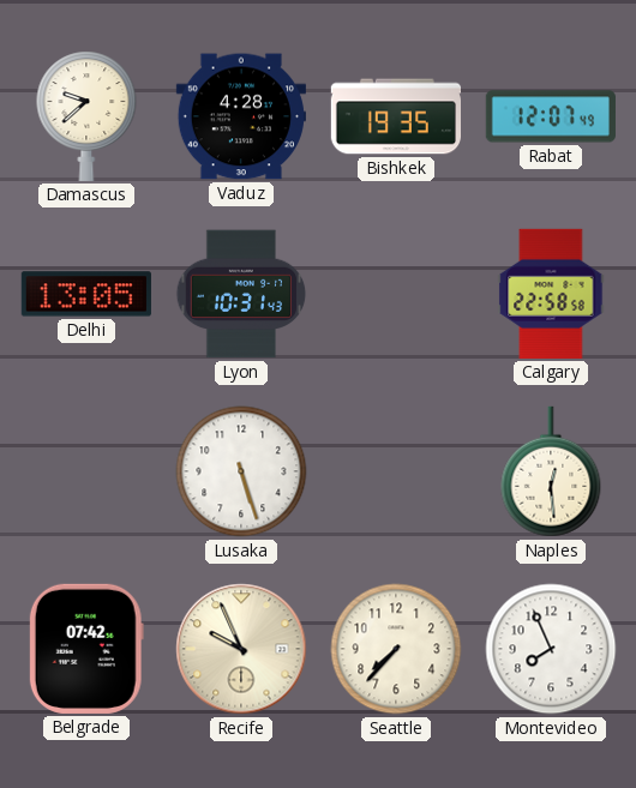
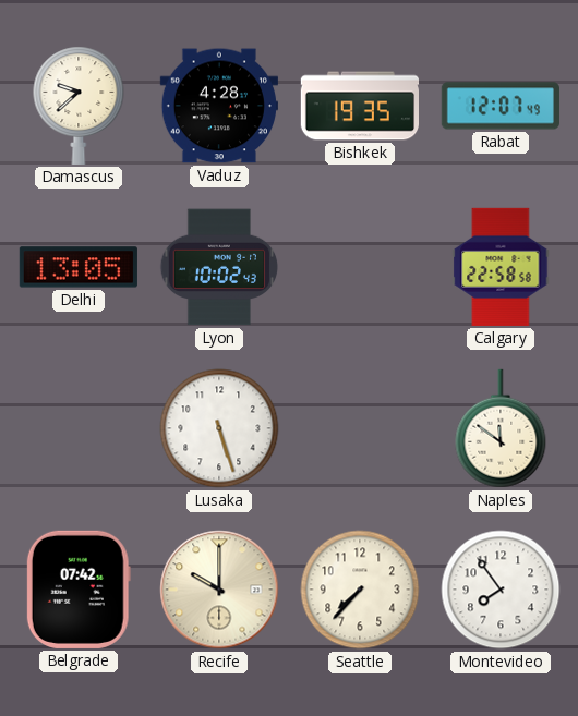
Lyon: 10:31 -> 10:02
Naples: 12:29 -> 11:51
Recife: 9:56 -> 10:00
Montevideo: 7:56 -> 7:54
